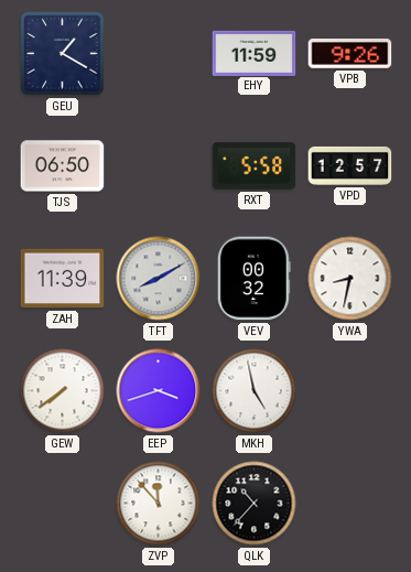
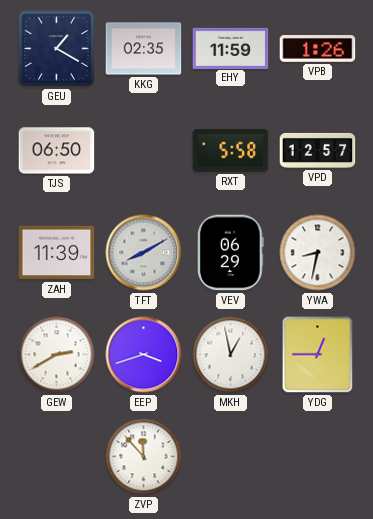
KKG: none -> 02:35
VPB: 9:26 -> 1:26
VEV: 00:32 -> 06:29
GEW: 7:39 -> 2:40
MKH: 4:58 -> 12:58
YDG: none -> 12:45
QLK: 10:37 -> none
